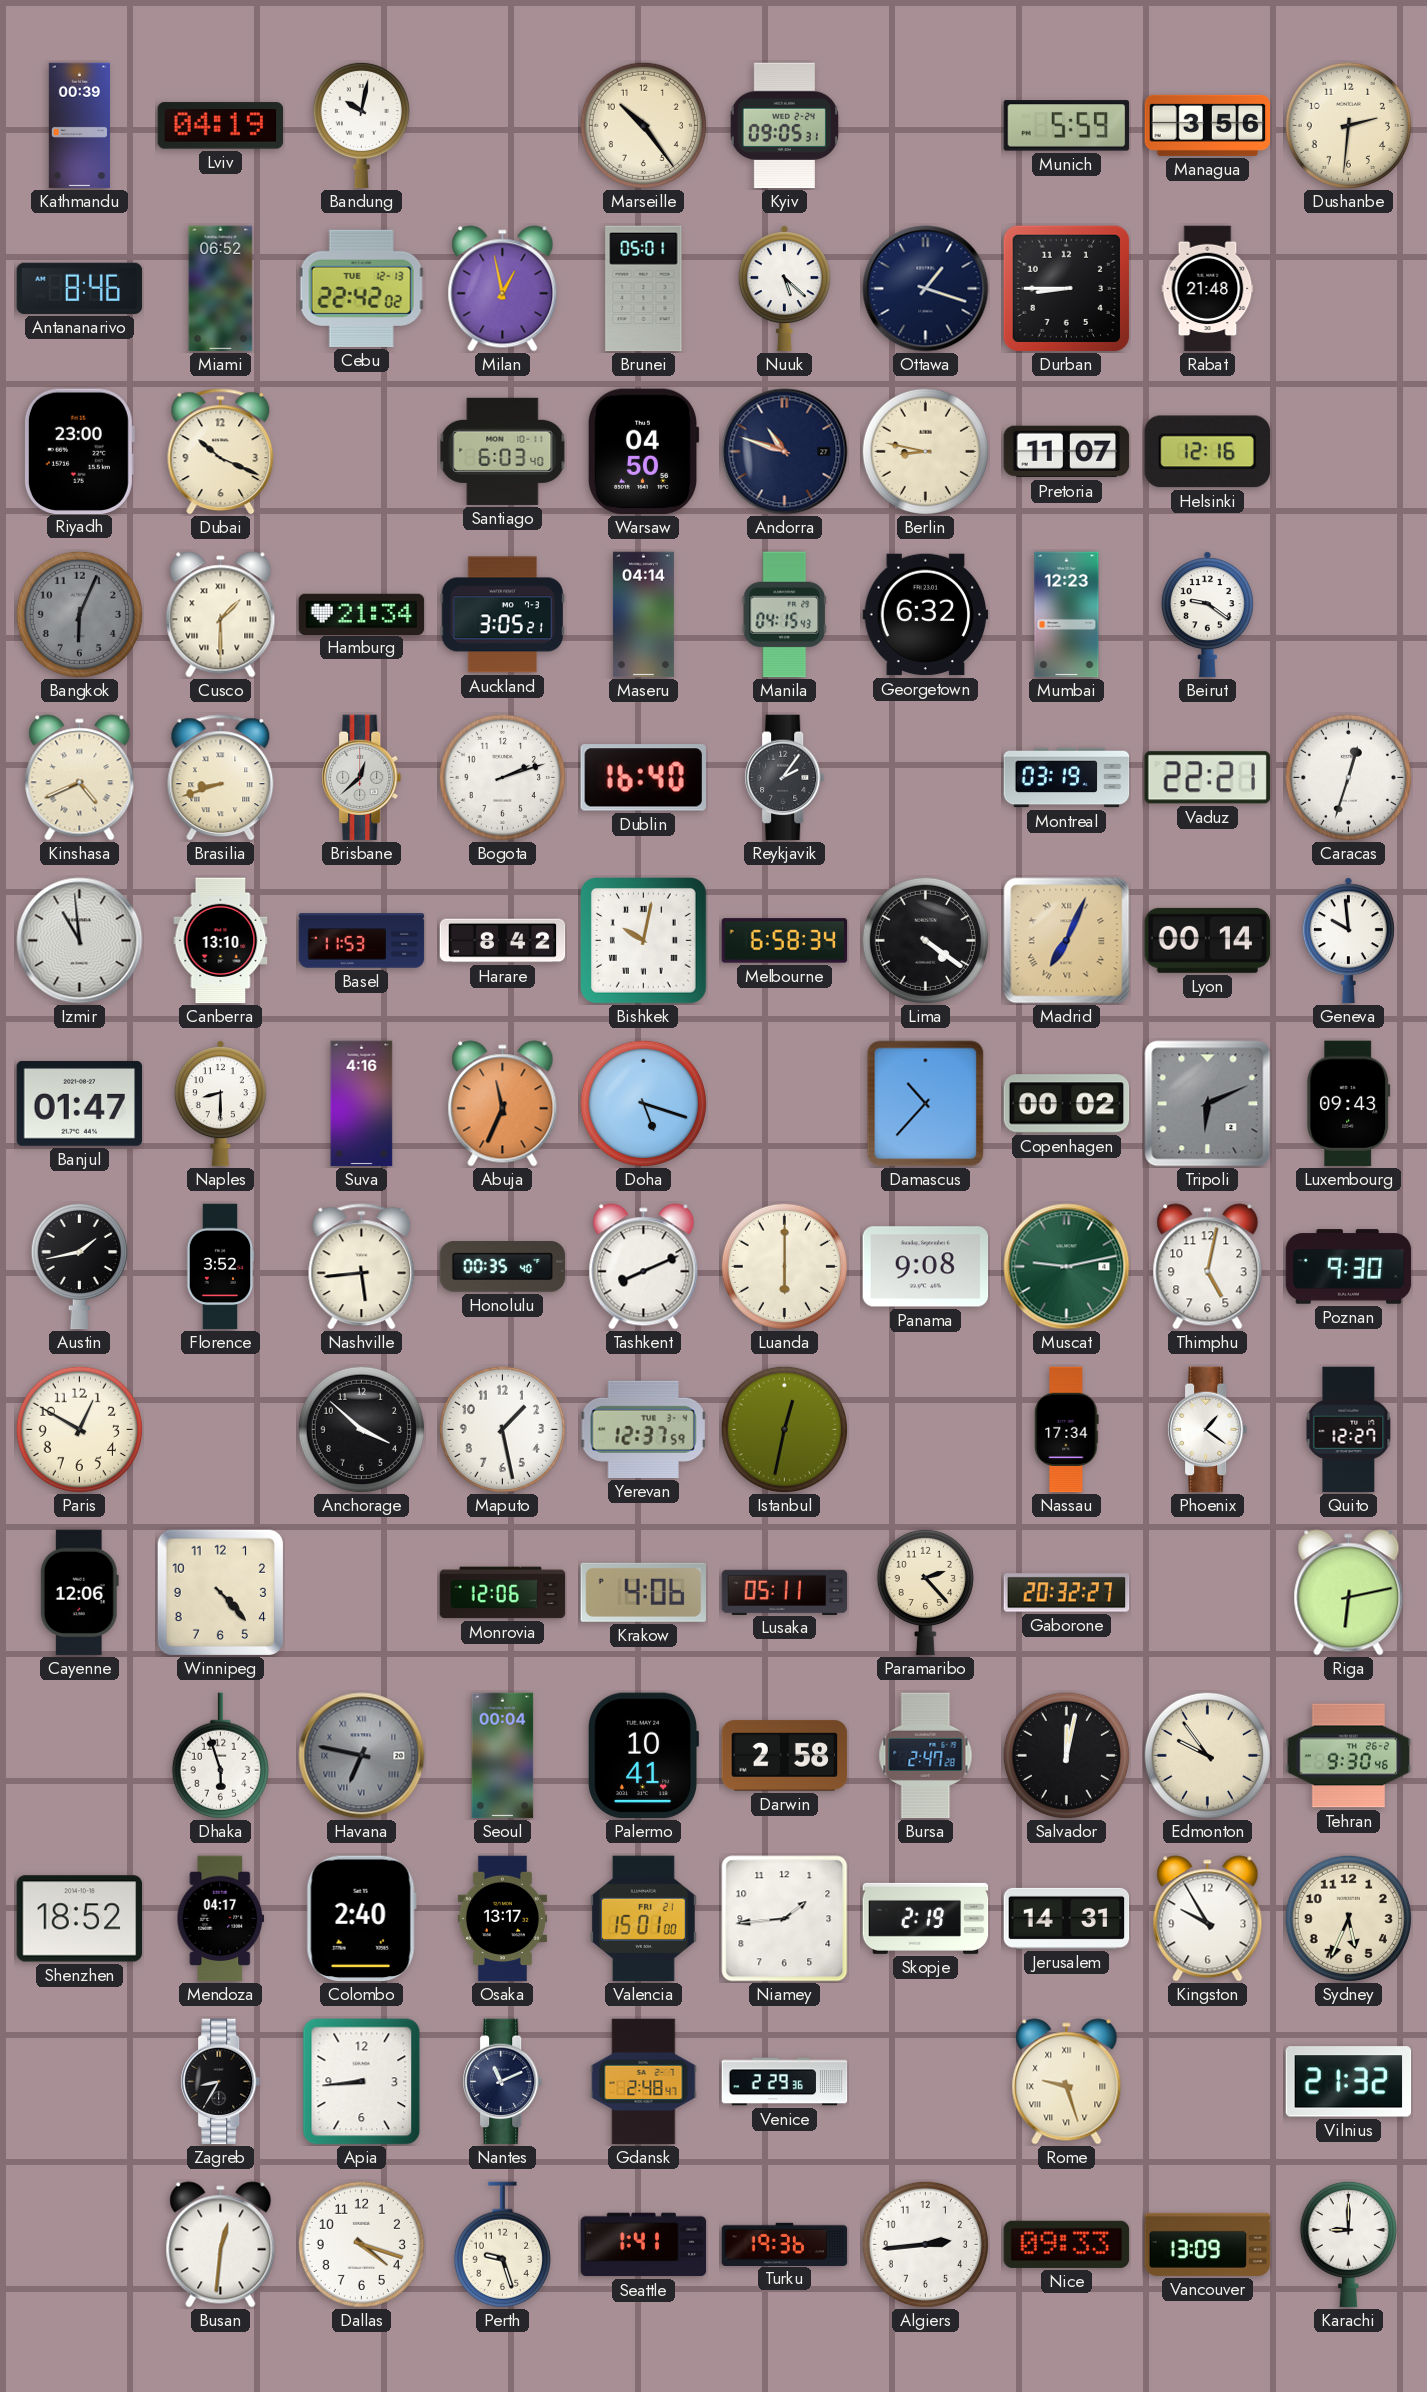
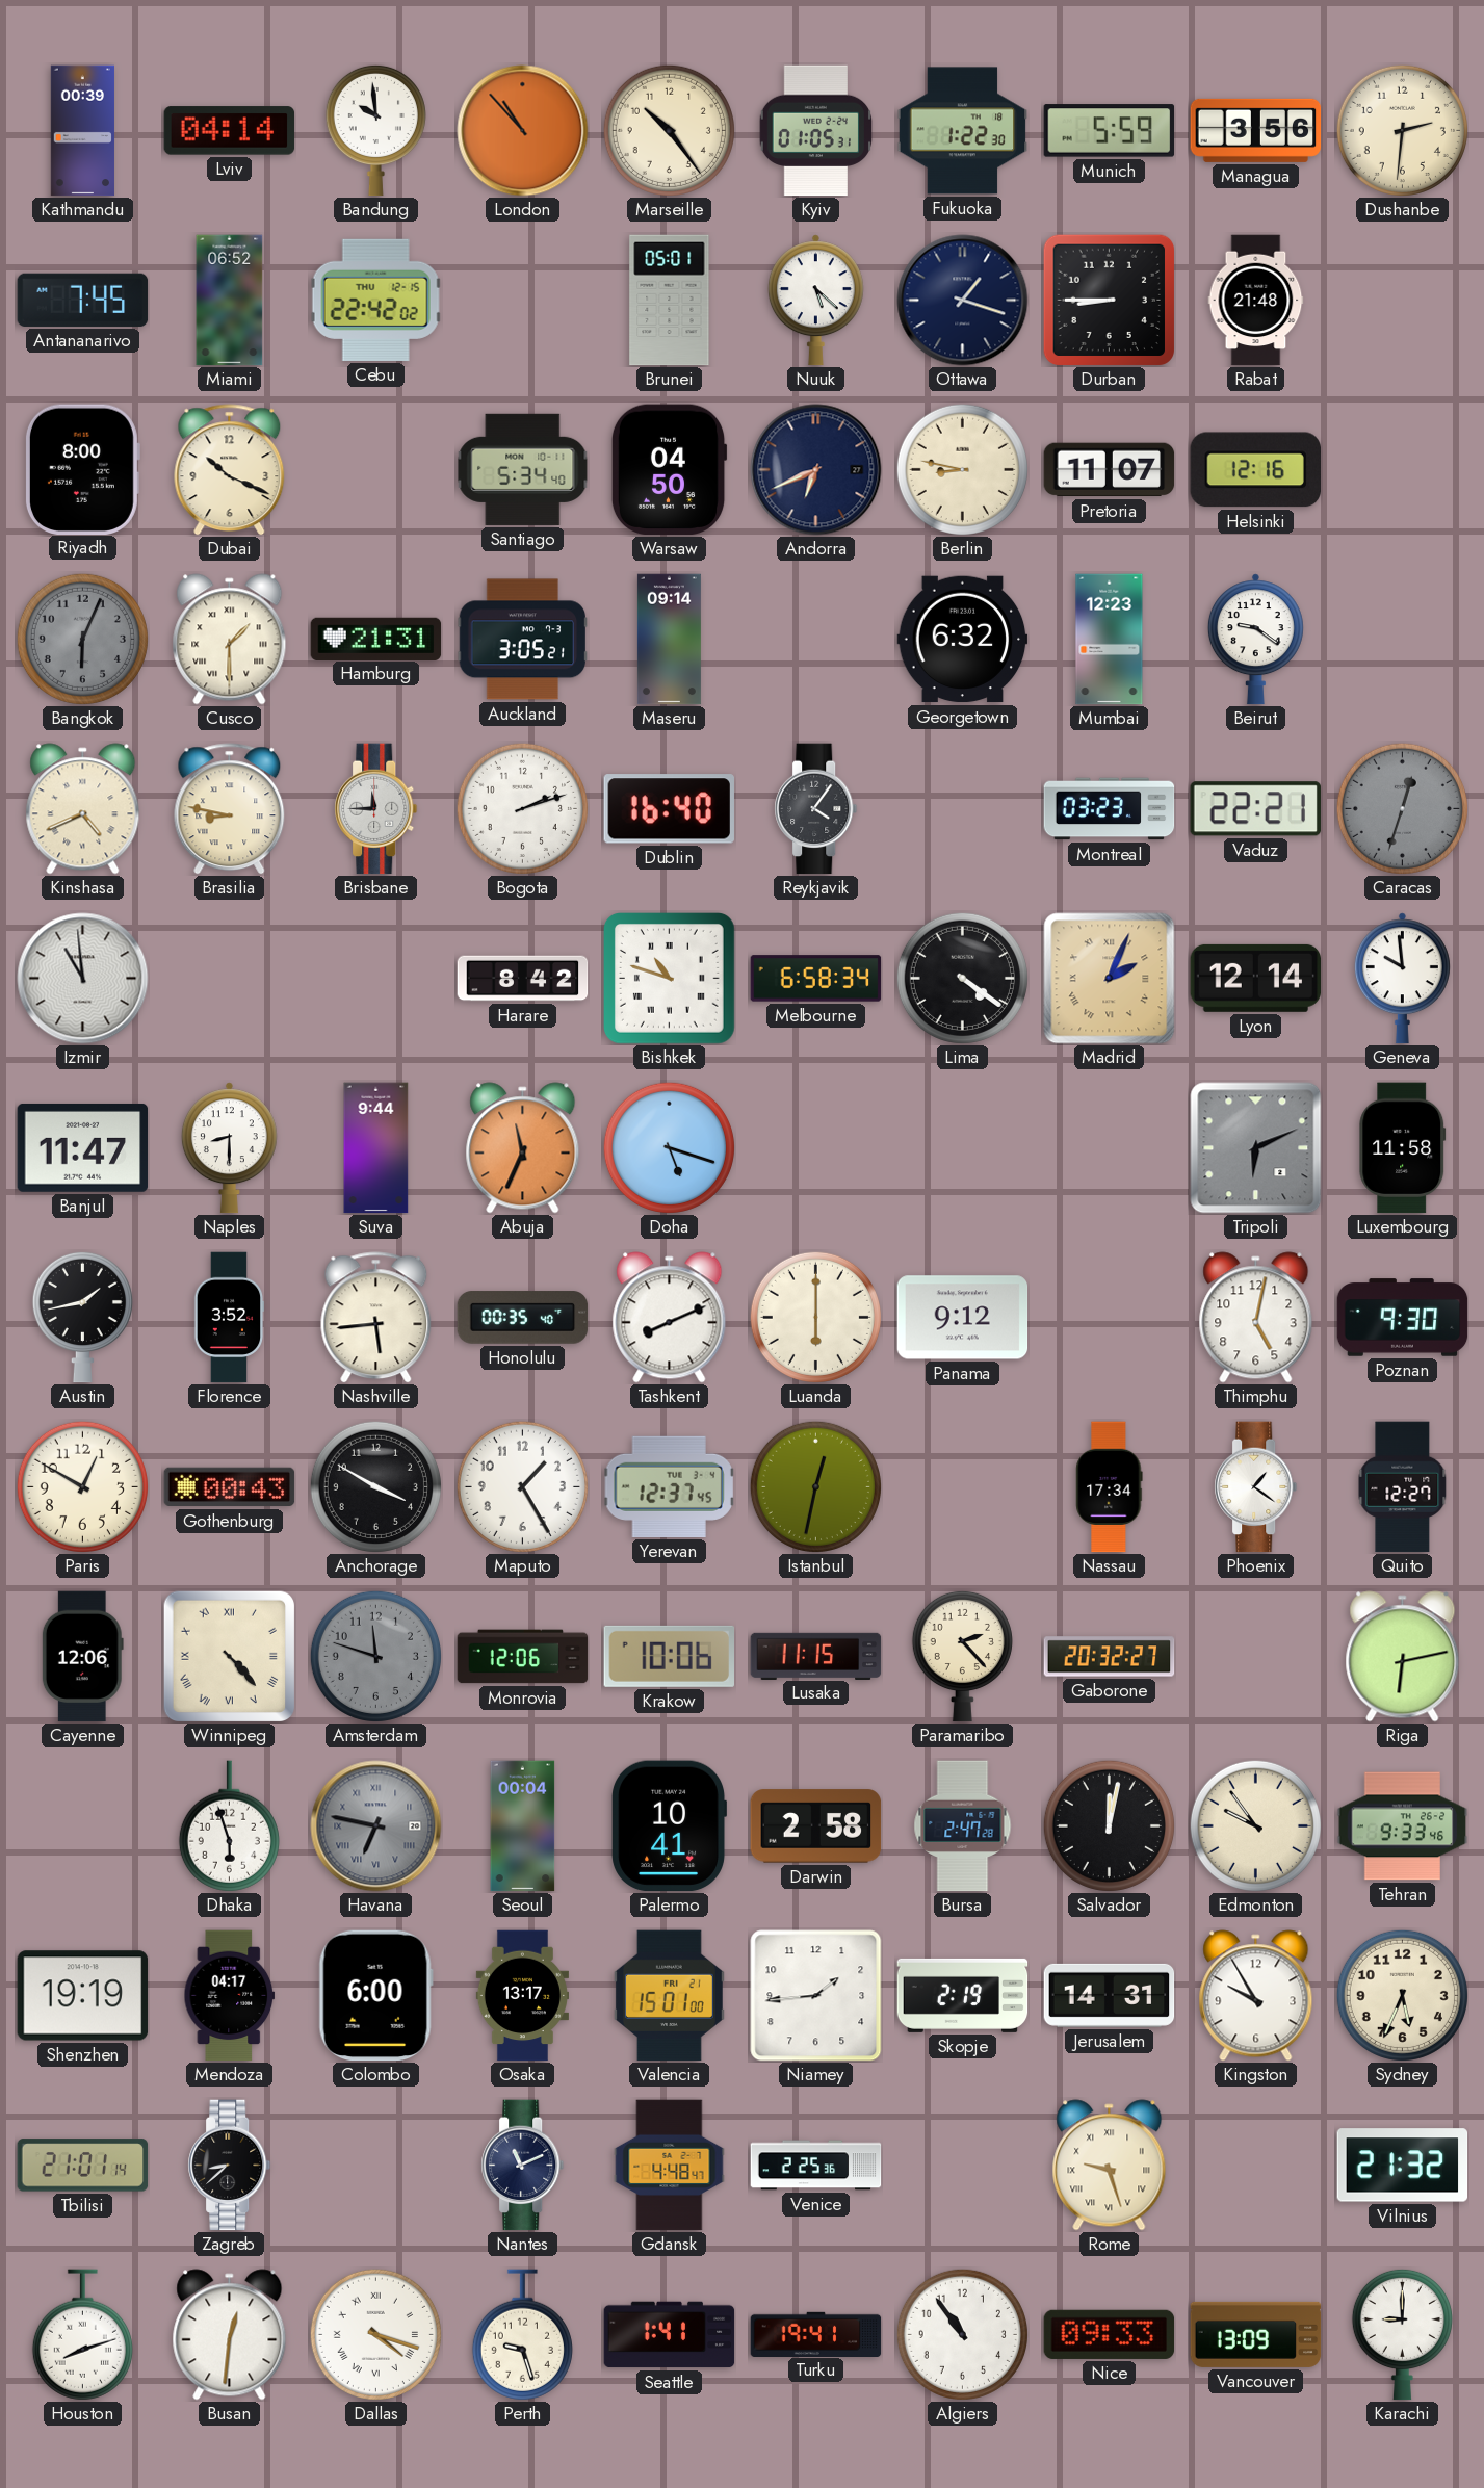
Lviv: 04:19 -> 04:14
Bandung: 10:02 -> 9:59
London: none -> 10:53
Kyiv: 09:05 -> 01:05
Fukuoka: none -> 1:22
Antananarivo: 8:46 -> 7:45
Cebu date: TUE 12-13 -> THU 12-15
Milan: 12:58 -> none
Riyadh: 23:00 -> 8:00
Santiago: 6:03 -> 5:34
Andorra: 10:48 -> 6:41
Hamburg: 21:34 -> 21:31
Maseru: 04:14 -> 09:14
Manila: 04:15 -> none
Brasilia: 8:42 -> 8:47
Brisbane: 12:38 -> 11:45
Reykjavik: 2:06 -> 4:06
Montreal: 03:19 -> 03:23
Caracas dial: white -> grey
Canberra: 13:10 -> none
Basel: 11:53 -> none
Bishkek: 10:02 -> 10:48
Madrid: 7:04 -> 2:04
Lyon: 00:14 -> 12:14
Banjul: 01:47 -> 11:47
Suva: 4:16 -> 9:44
Damascus: 10:37 -> none
Copenhagen: 00:02 -> none
Luxembourg: 09:43 -> 11:58
Panama: 9:08 -> 9:12
Muscat: 9:13 -> none
Gothenburg: none -> 00:43
Anchorage: 3:52 -> 3:50
Maputo: 1:28 -> 1:25
Yerevan: 12:37:59 -> 12:37:45
Winnipeg numerals: Arabic -> Roman
Amsterdam: none -> 11:48
Krakow: 4:06 -> 10:06
Lusaka: 05:11 -> 11:15
Tehran: 9:30 -> 9:33
Shenzhen: 18:52 -> 19:19
Colombo: 2:40 -> 6:00
Tbilisi: none -> 21:01
Zagreb: 8:35 -> 8:38
Apia: 8:44 -> none
Gdansk: 2:48 -> 4:48
Venice: 2:29 -> 2:25
Houston: none -> 8:12
Dallas numerals: Arabic -> Roman
Turku: 19:36 -> 19:41
Algiers: 2:44 -> 10:54
